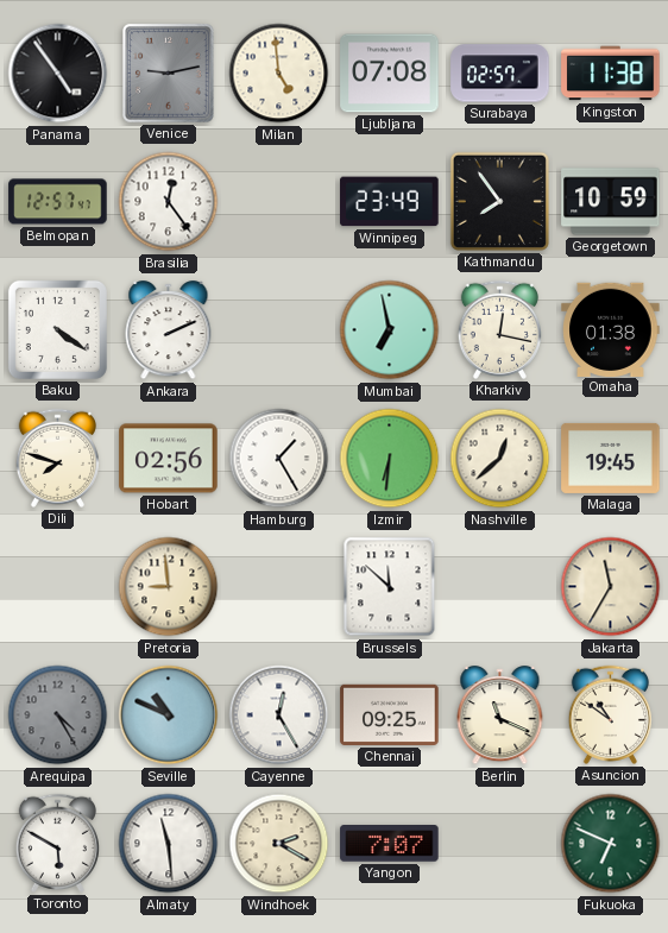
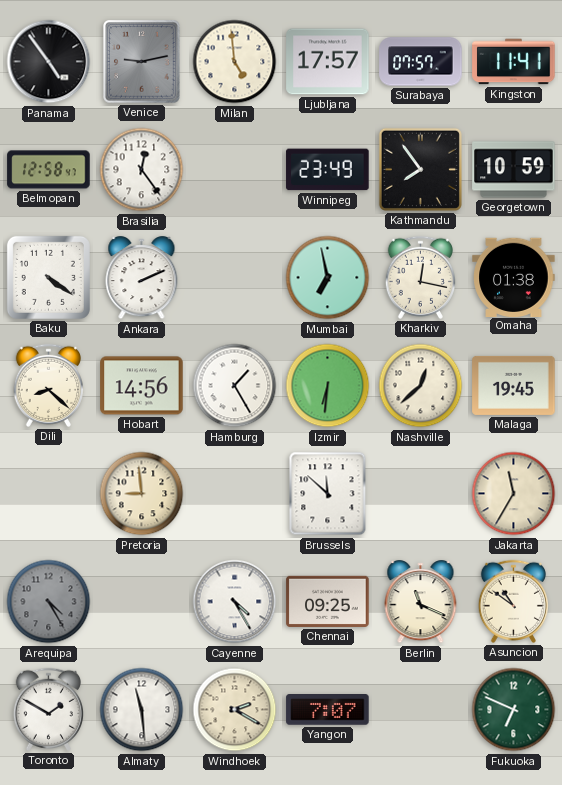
Ljubljana: 07:08 -> 17:57
Surabaya: 02:57 -> 07:57
Kingston: 11:38 -> 11:41
Belmopan: 12:57 -> 12:58
Dili: 7:48 -> 8:22
Hobart: 02:56 -> 14:56
Seville: 10:49 -> none
Cayenne: 12:25 -> 4:25
Toronto: 5:50 -> 1:50
